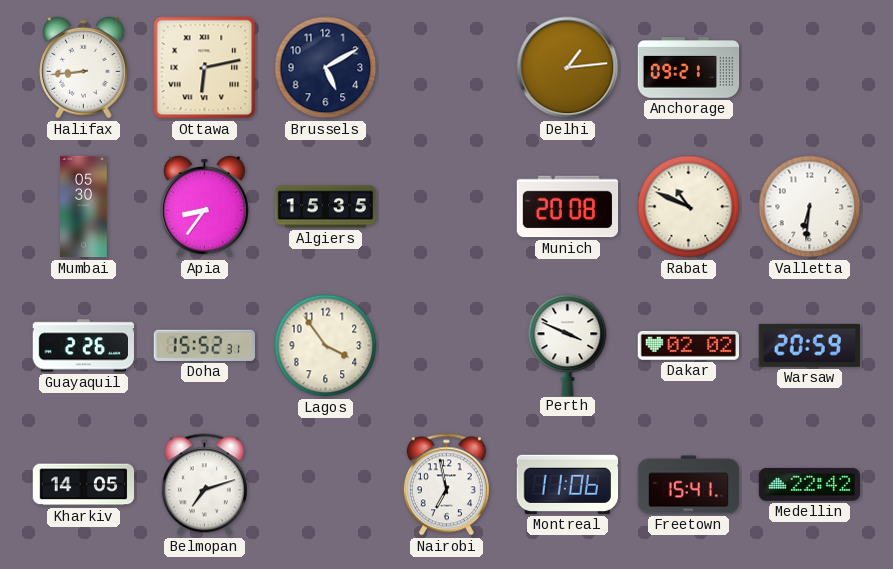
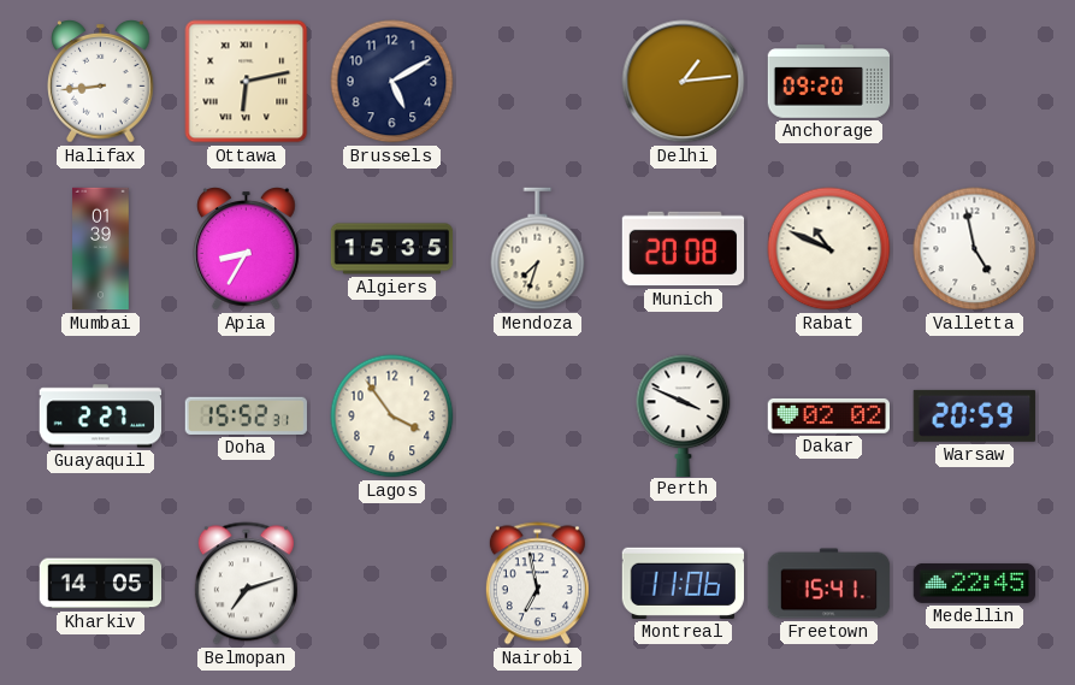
Anchorage: 09:21 -> 09:20
Mumbai: 05:30 -> 01:39
Apia: 8:36 -> 8:35
Mendoza: none -> 7:33
Valletta: 6:31 -> 4:58
Guayaquil: 2:26 -> 2:27
Medellin: 22:42 -> 22:45
